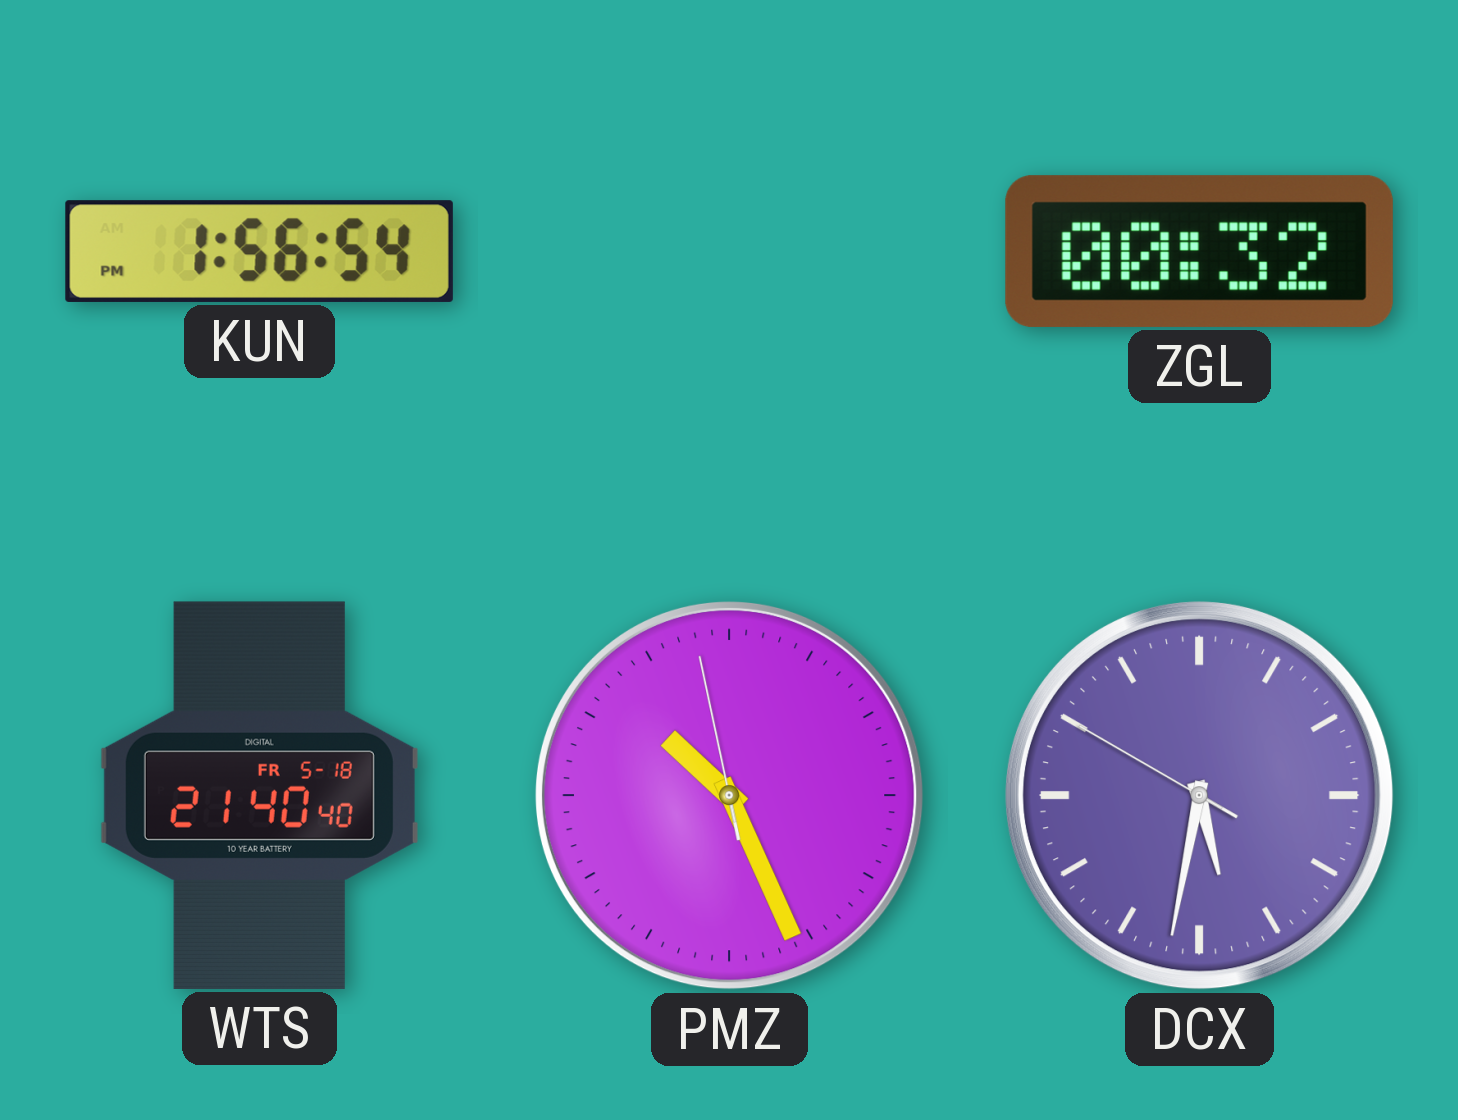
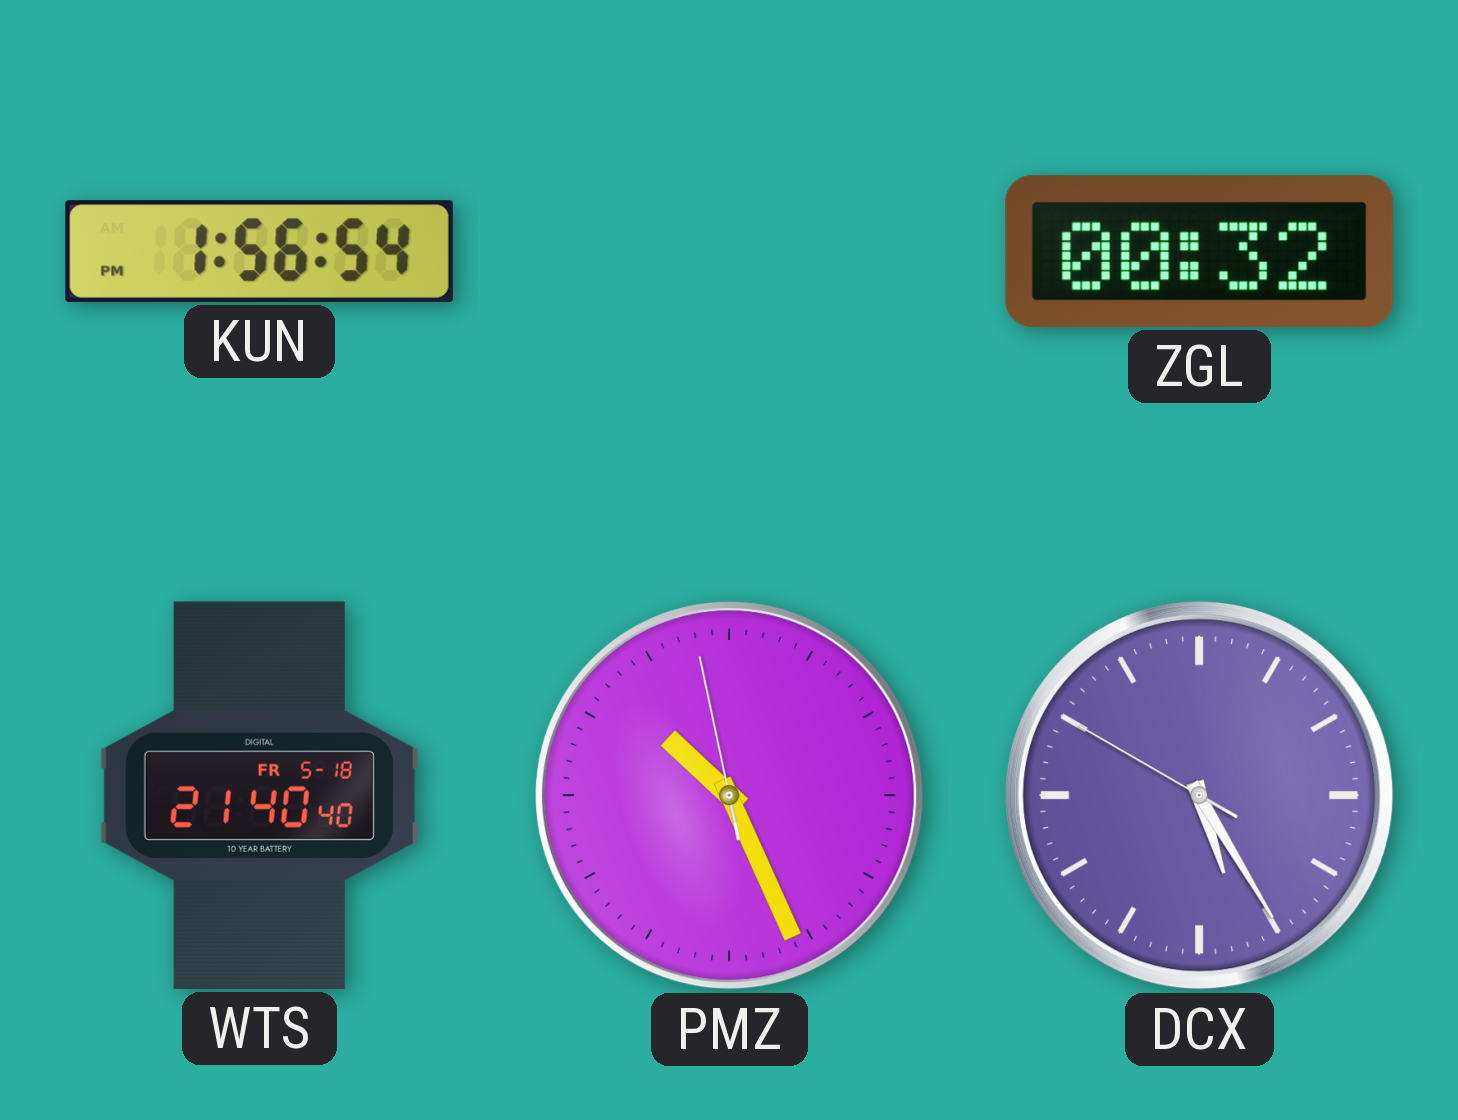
DCX: 5:31 -> 5:24
